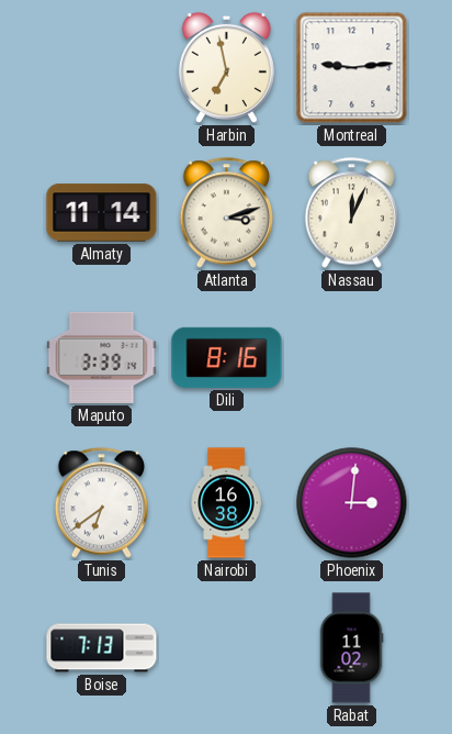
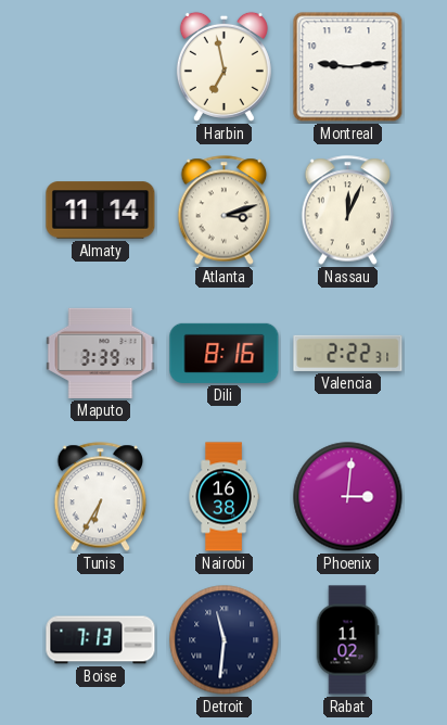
Valencia: none -> 2:22
Tunis: 6:39 -> 6:35
Detroit: none -> 11:31
